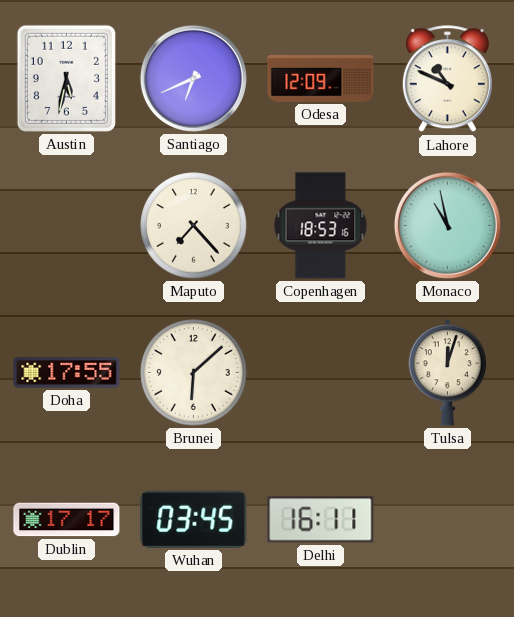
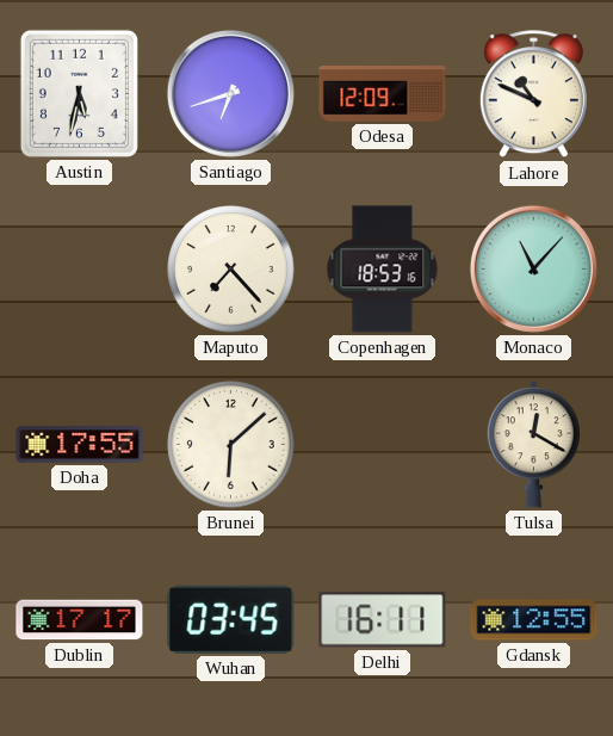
Santiago: 6:41 -> 6:42
Monaco: 10:58 -> 11:07
Tulsa: 12:03 -> 12:20
Gdansk: none -> 12:55
